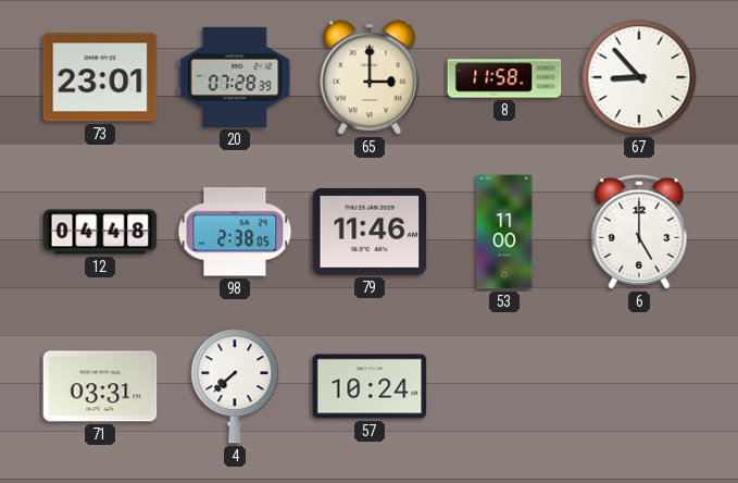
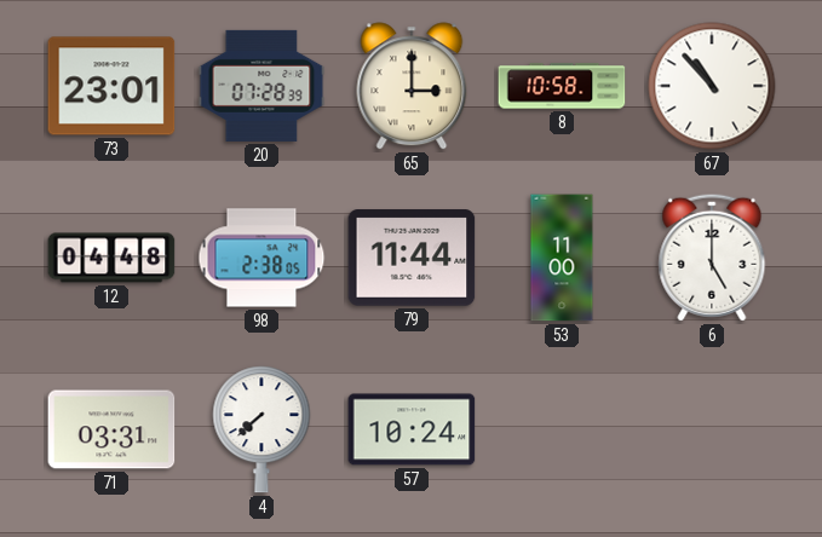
8: 11:58 -> 10:58
67: 8:53 -> 10:53
79: 11:46 -> 11:44
